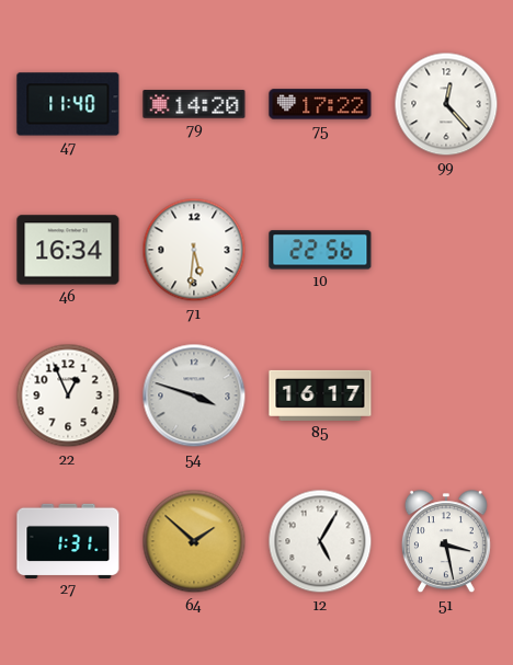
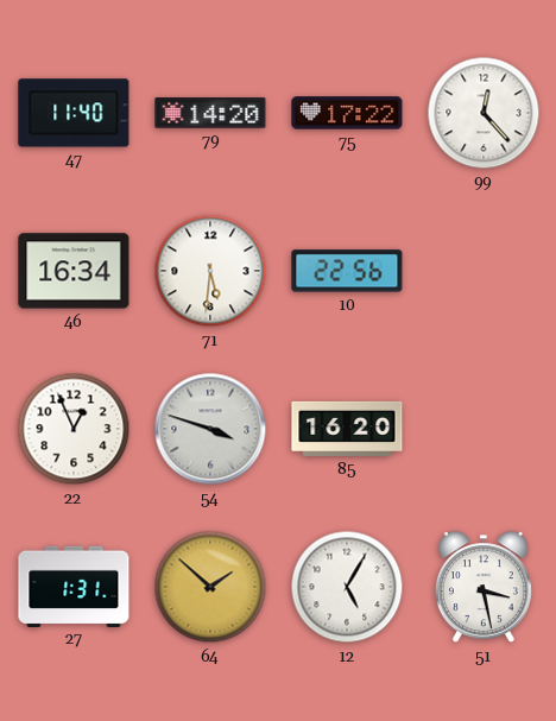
85: 16:17 -> 16:20
